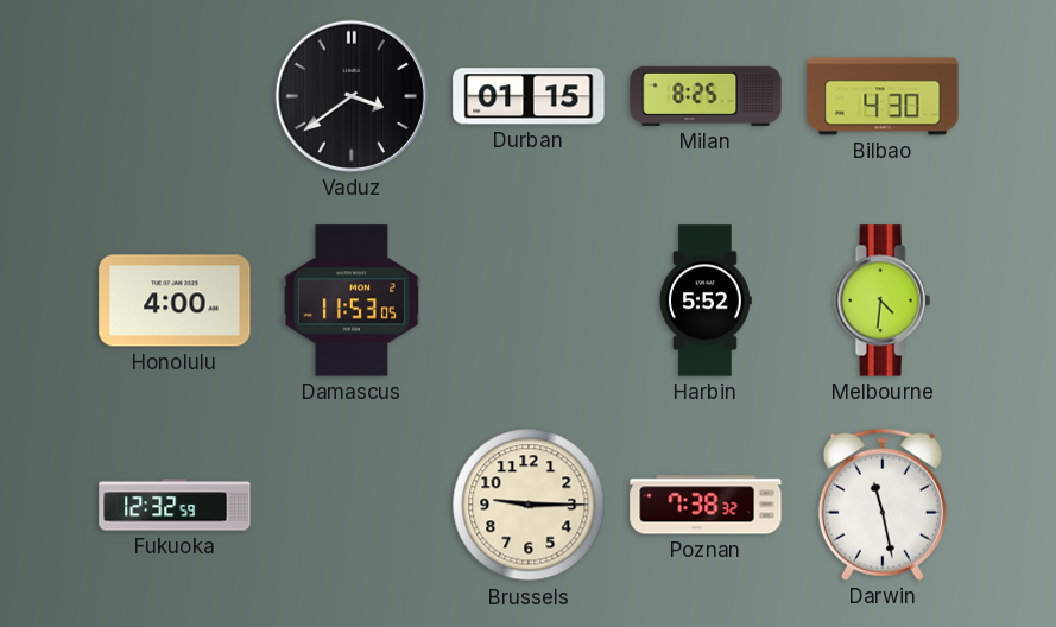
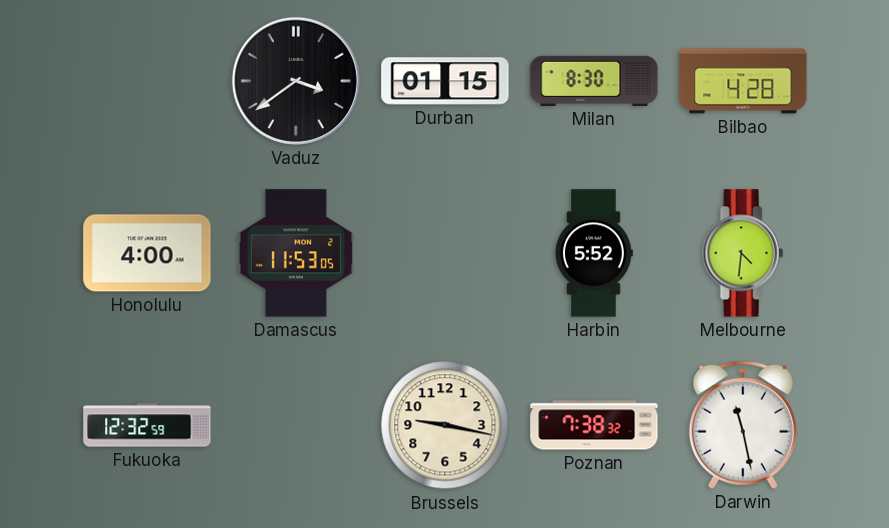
Milan: 8:25 -> 8:30
Bilbao: 4:30 -> 4:28
Brussels: 9:15 -> 9:17
